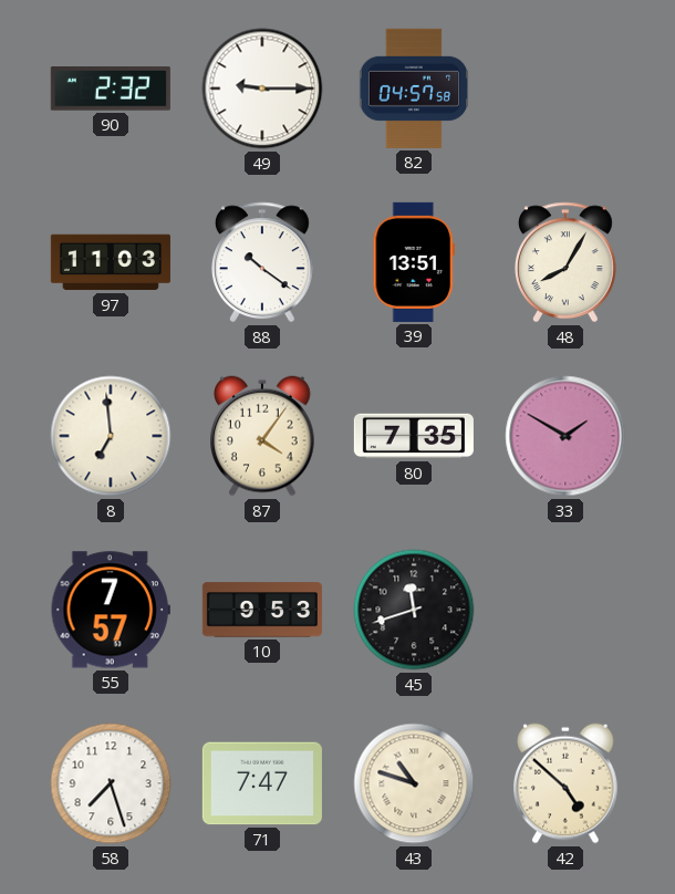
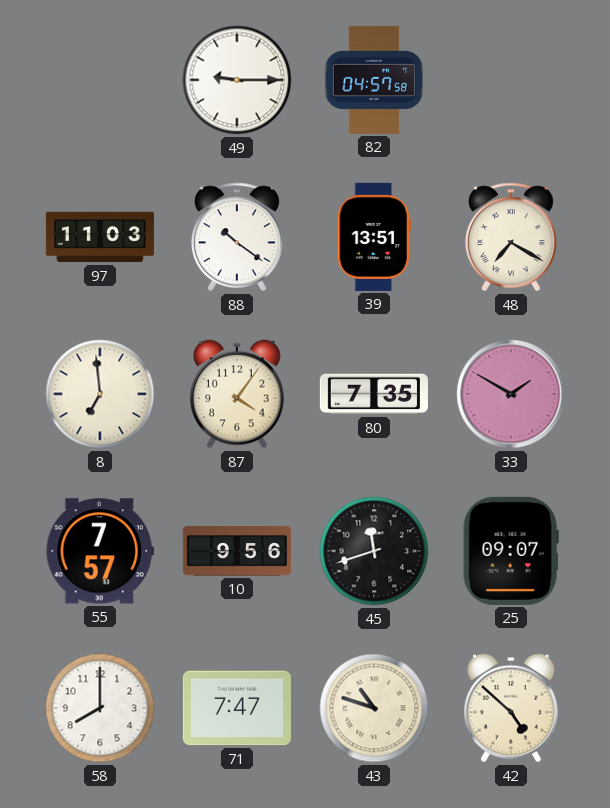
90: 2:32 -> none
48: 8:05 -> 7:20
10: 9:53 -> 9:56
25: none -> 09:07
58: 7:27 -> 8:00
